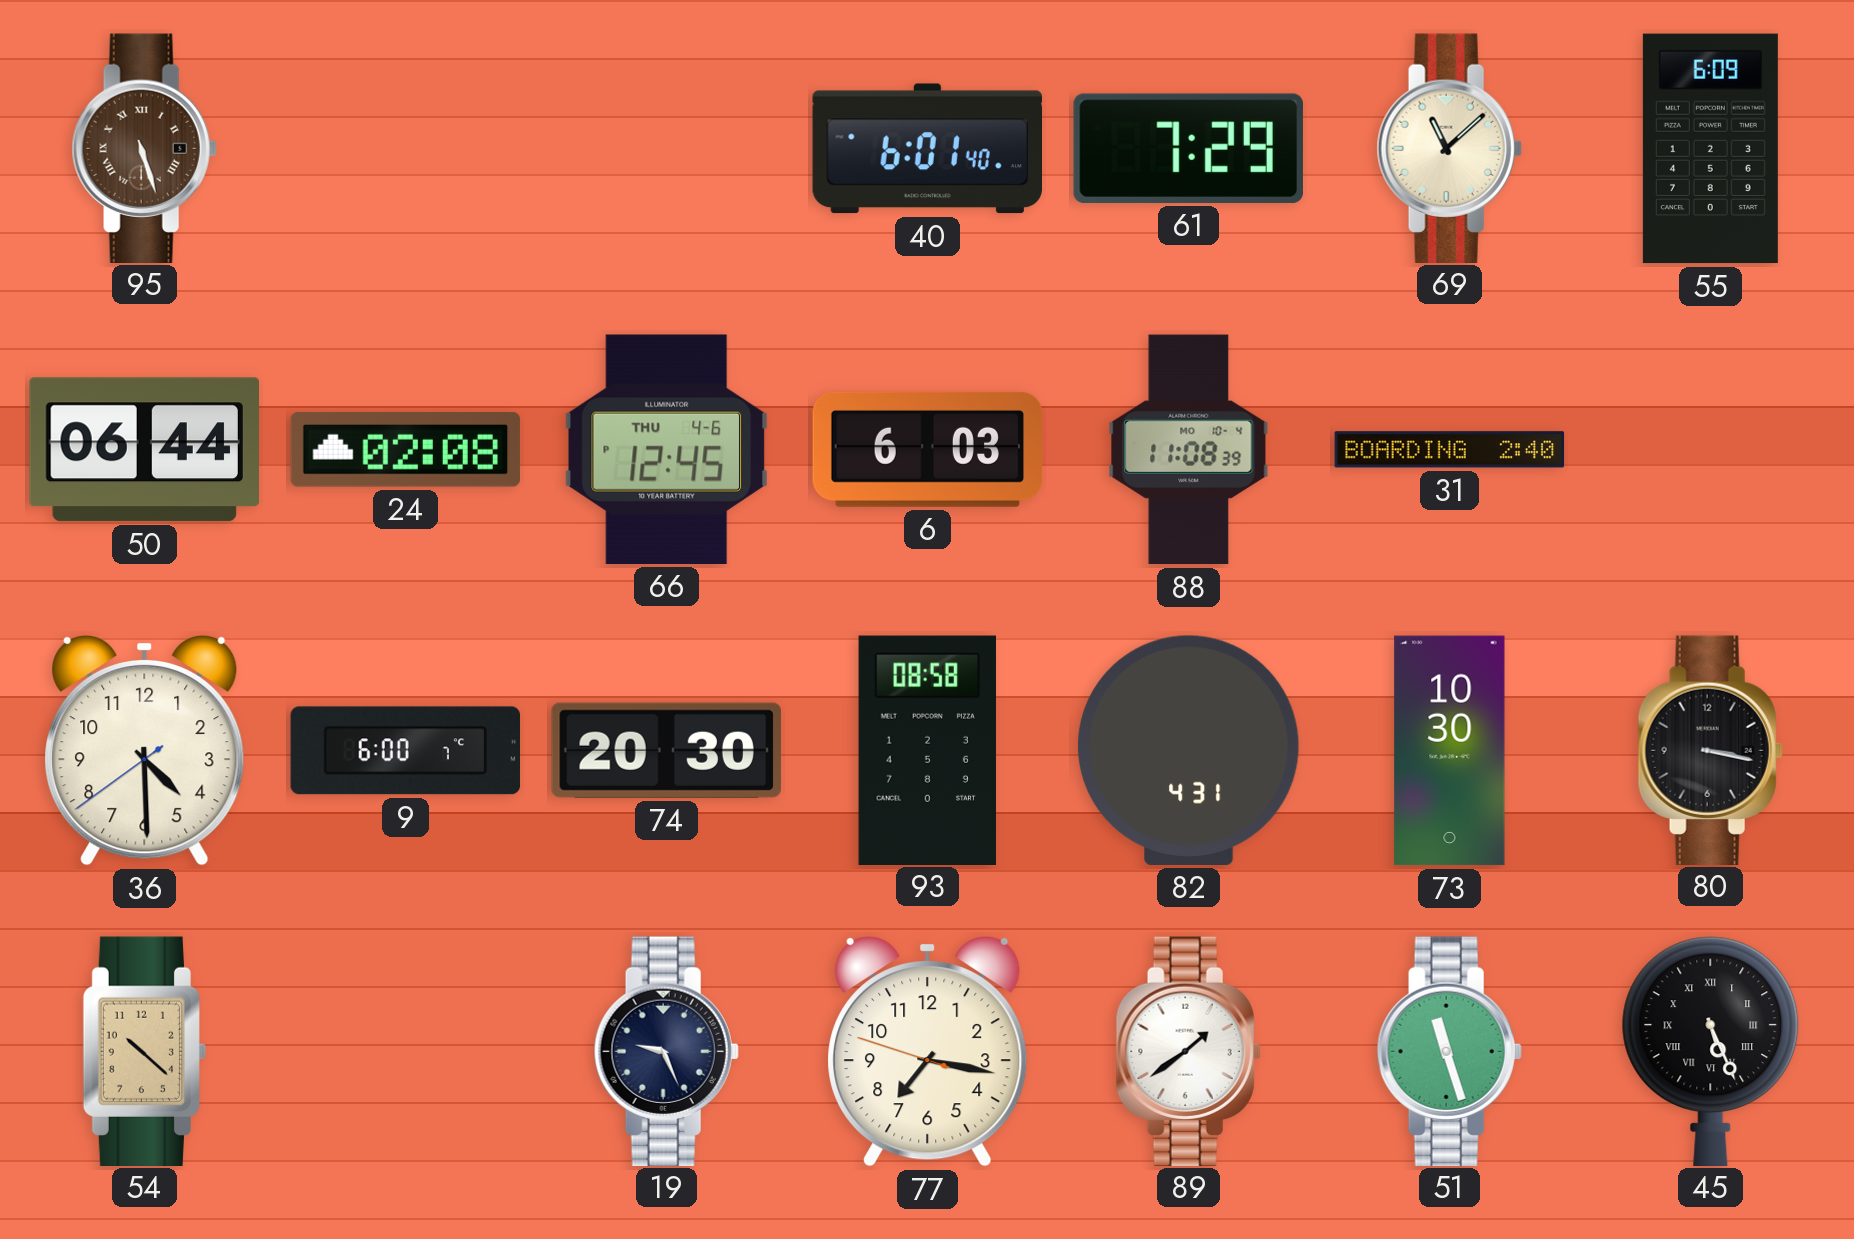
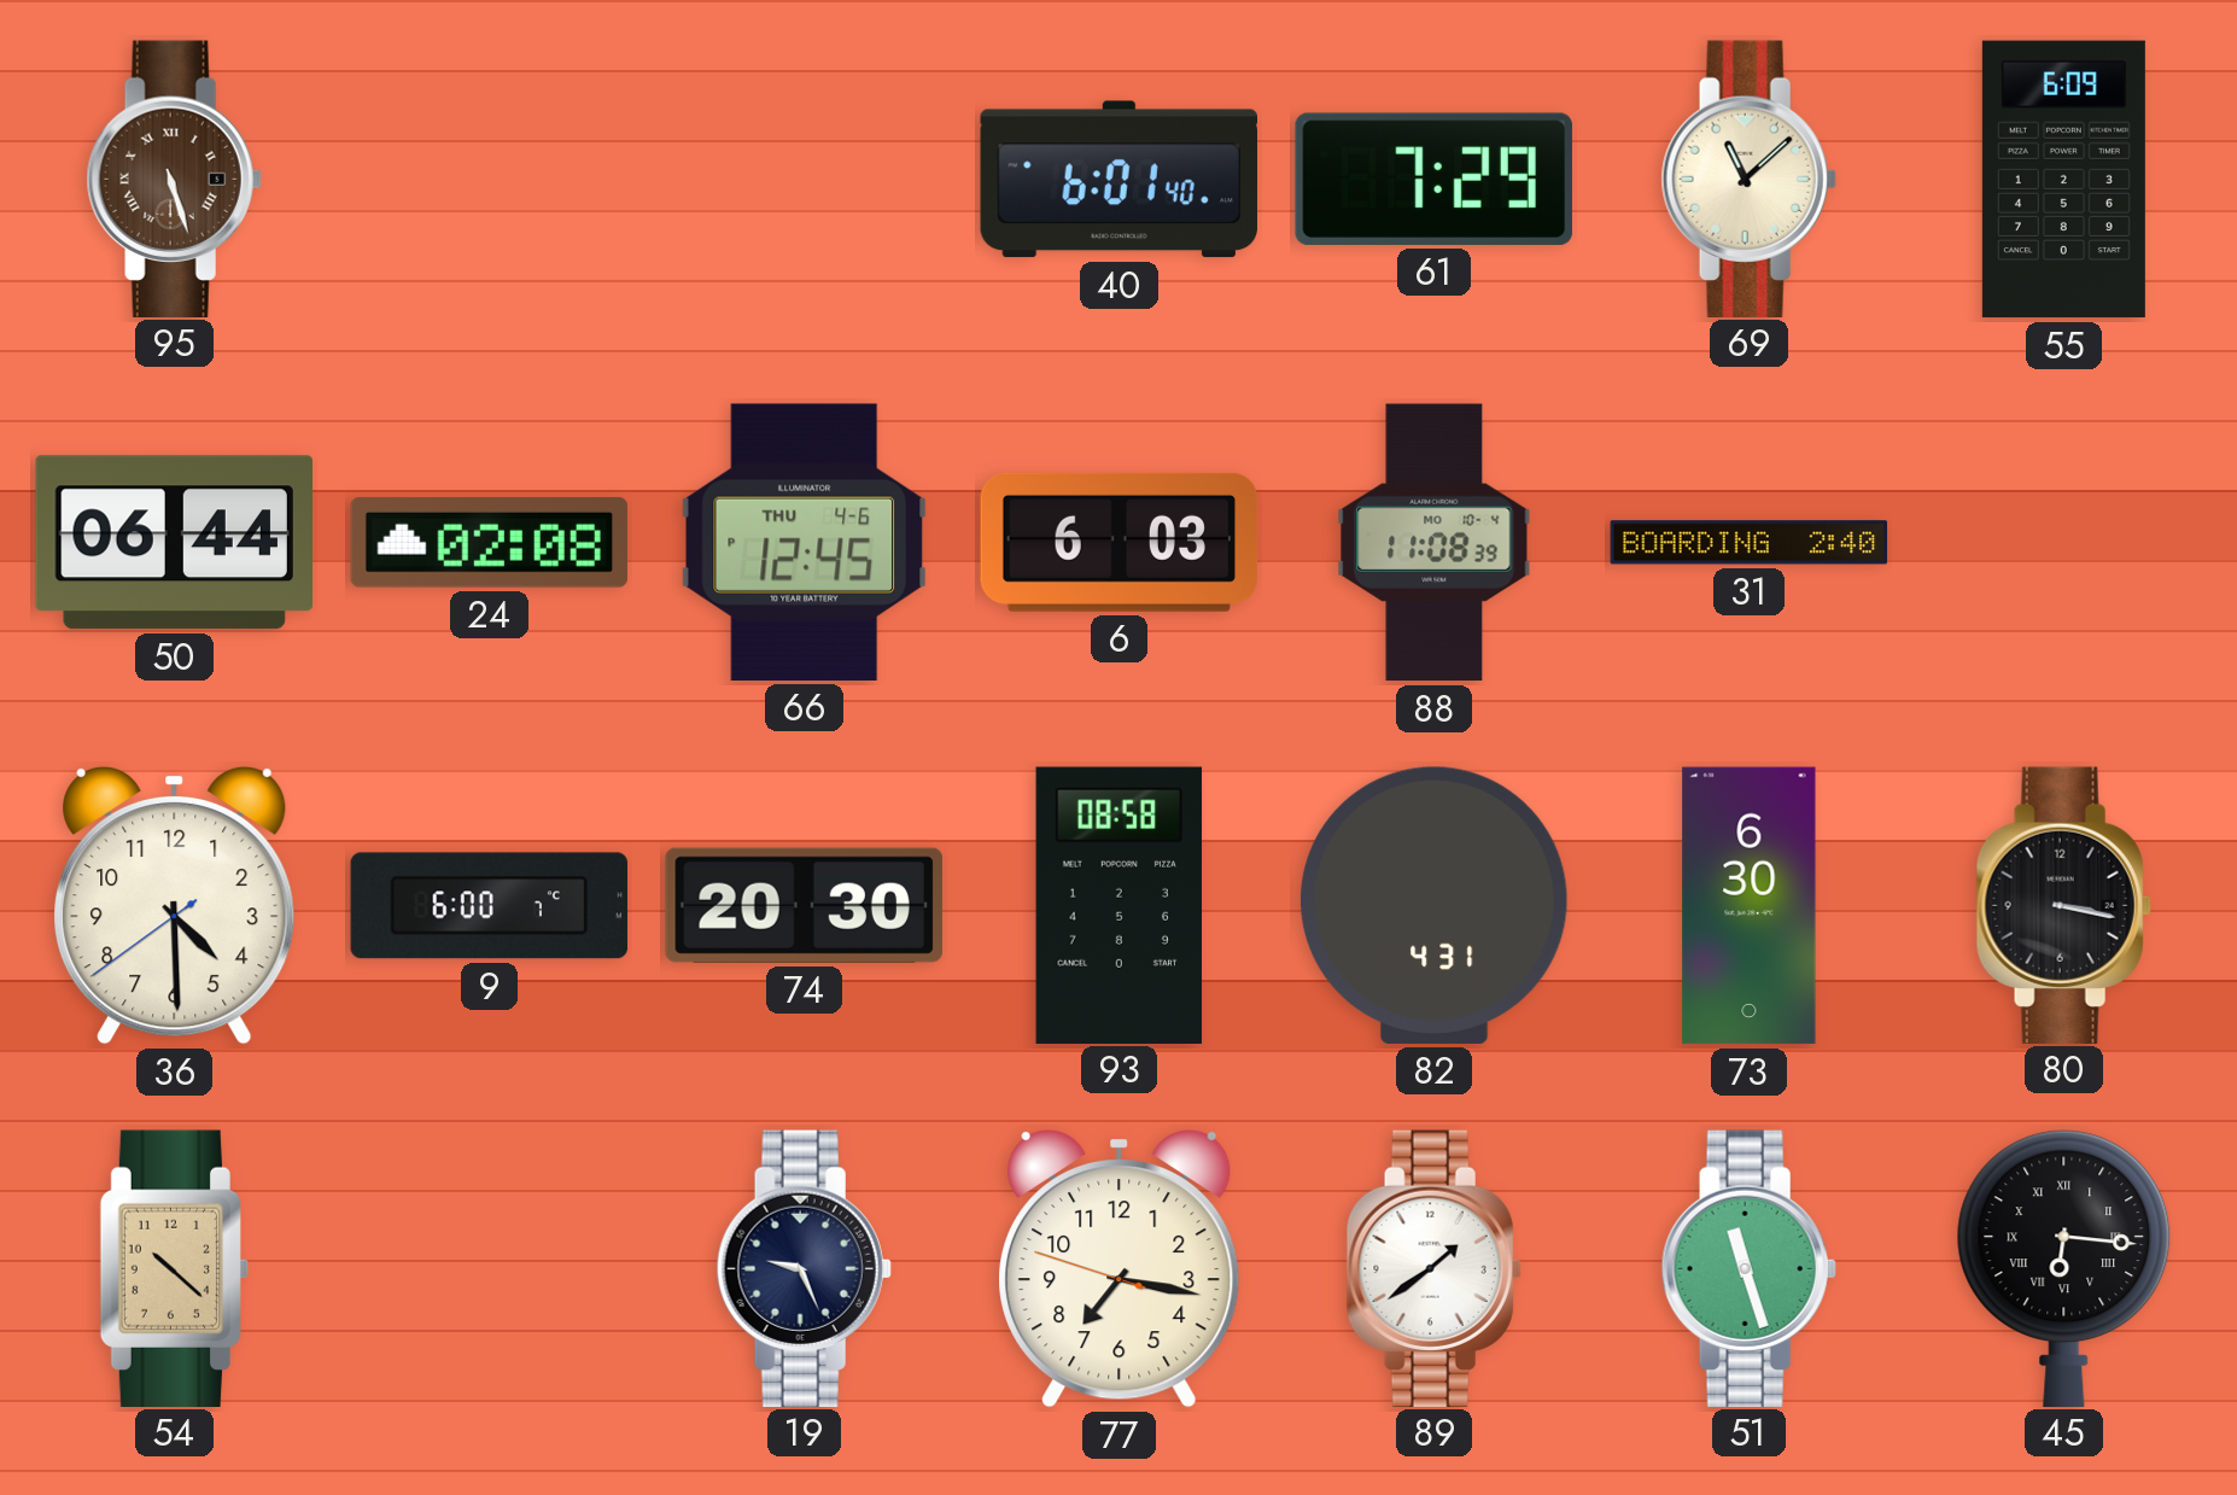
73: 10:30 -> 6:30
45: 5:26 -> 6:16
